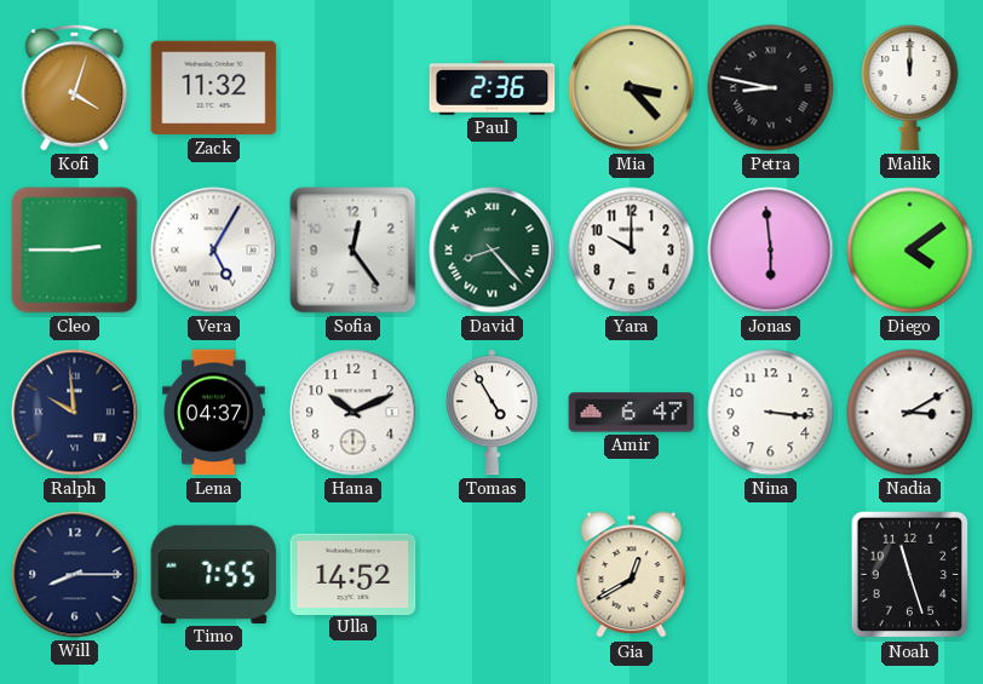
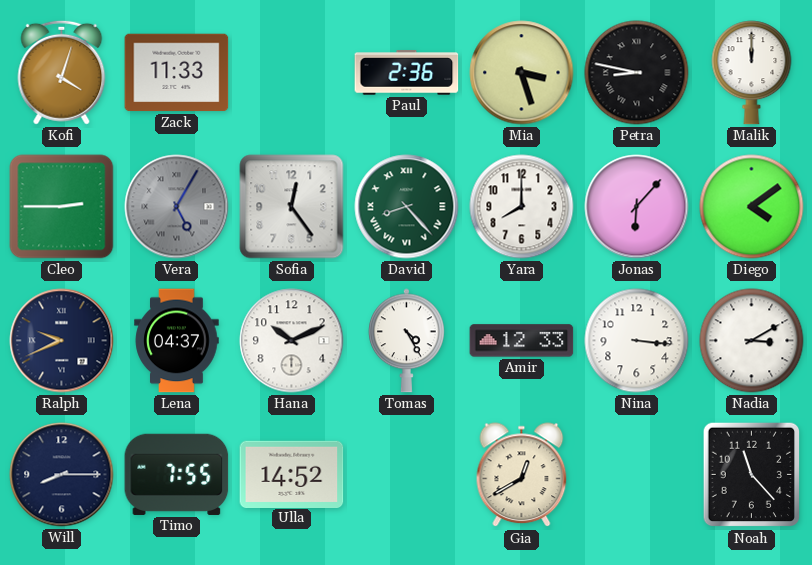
Zack: 11:32 -> 11:33
Mia: 3:23 -> 3:27
Vera dial: white -> grey
Yara: 10:00 -> 8:00
Jonas: 5:59 -> 6:07
Ralph: 9:59 -> 9:41
Tomas: 4:55 -> 4:25
Amir: 6:47 -> 12:33
Noah: 11:27 -> 11:23
